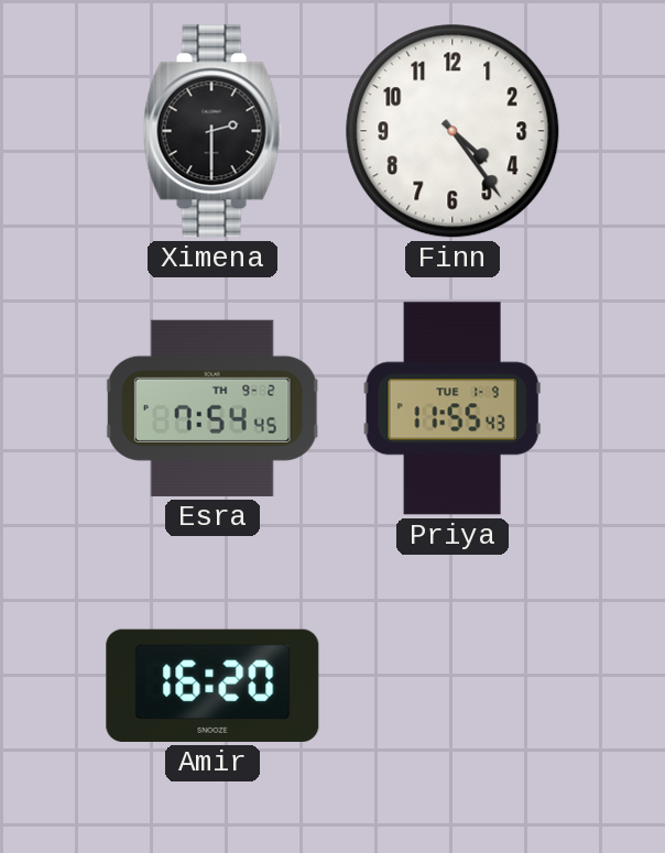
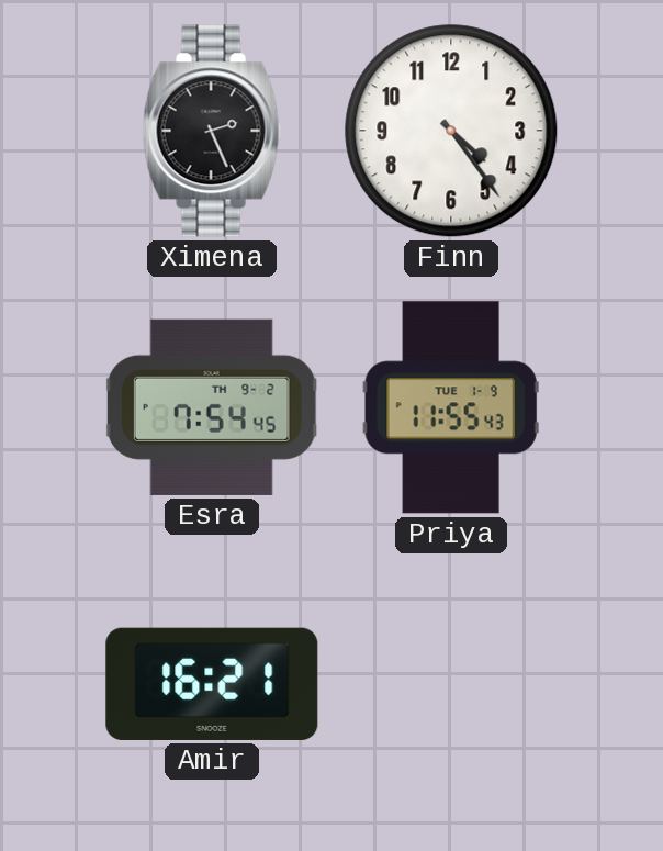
Ximena: 2:30 -> 2:26
Amir: 16:20 -> 16:21
